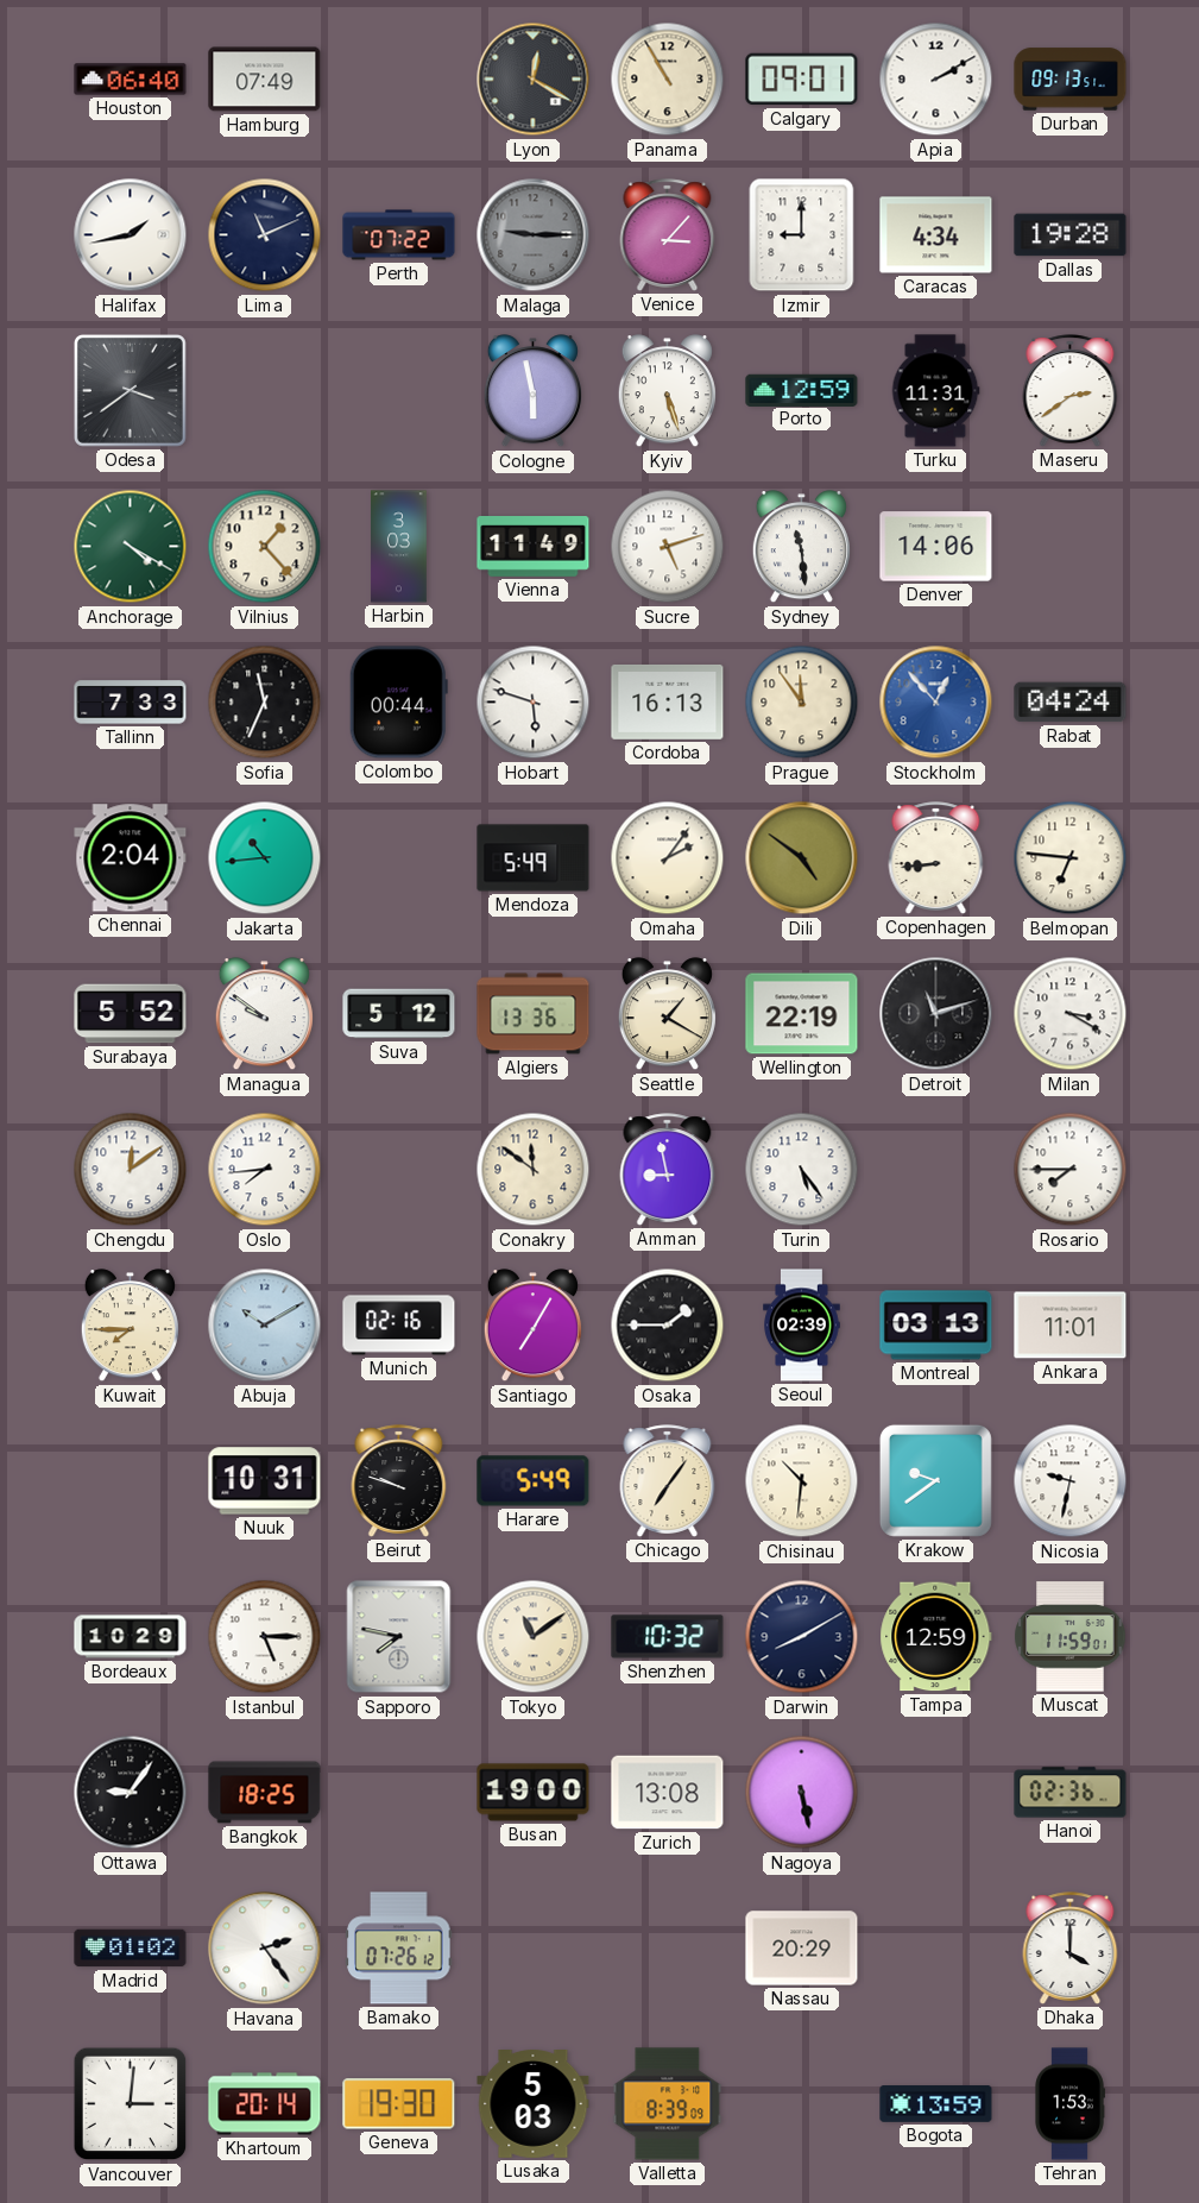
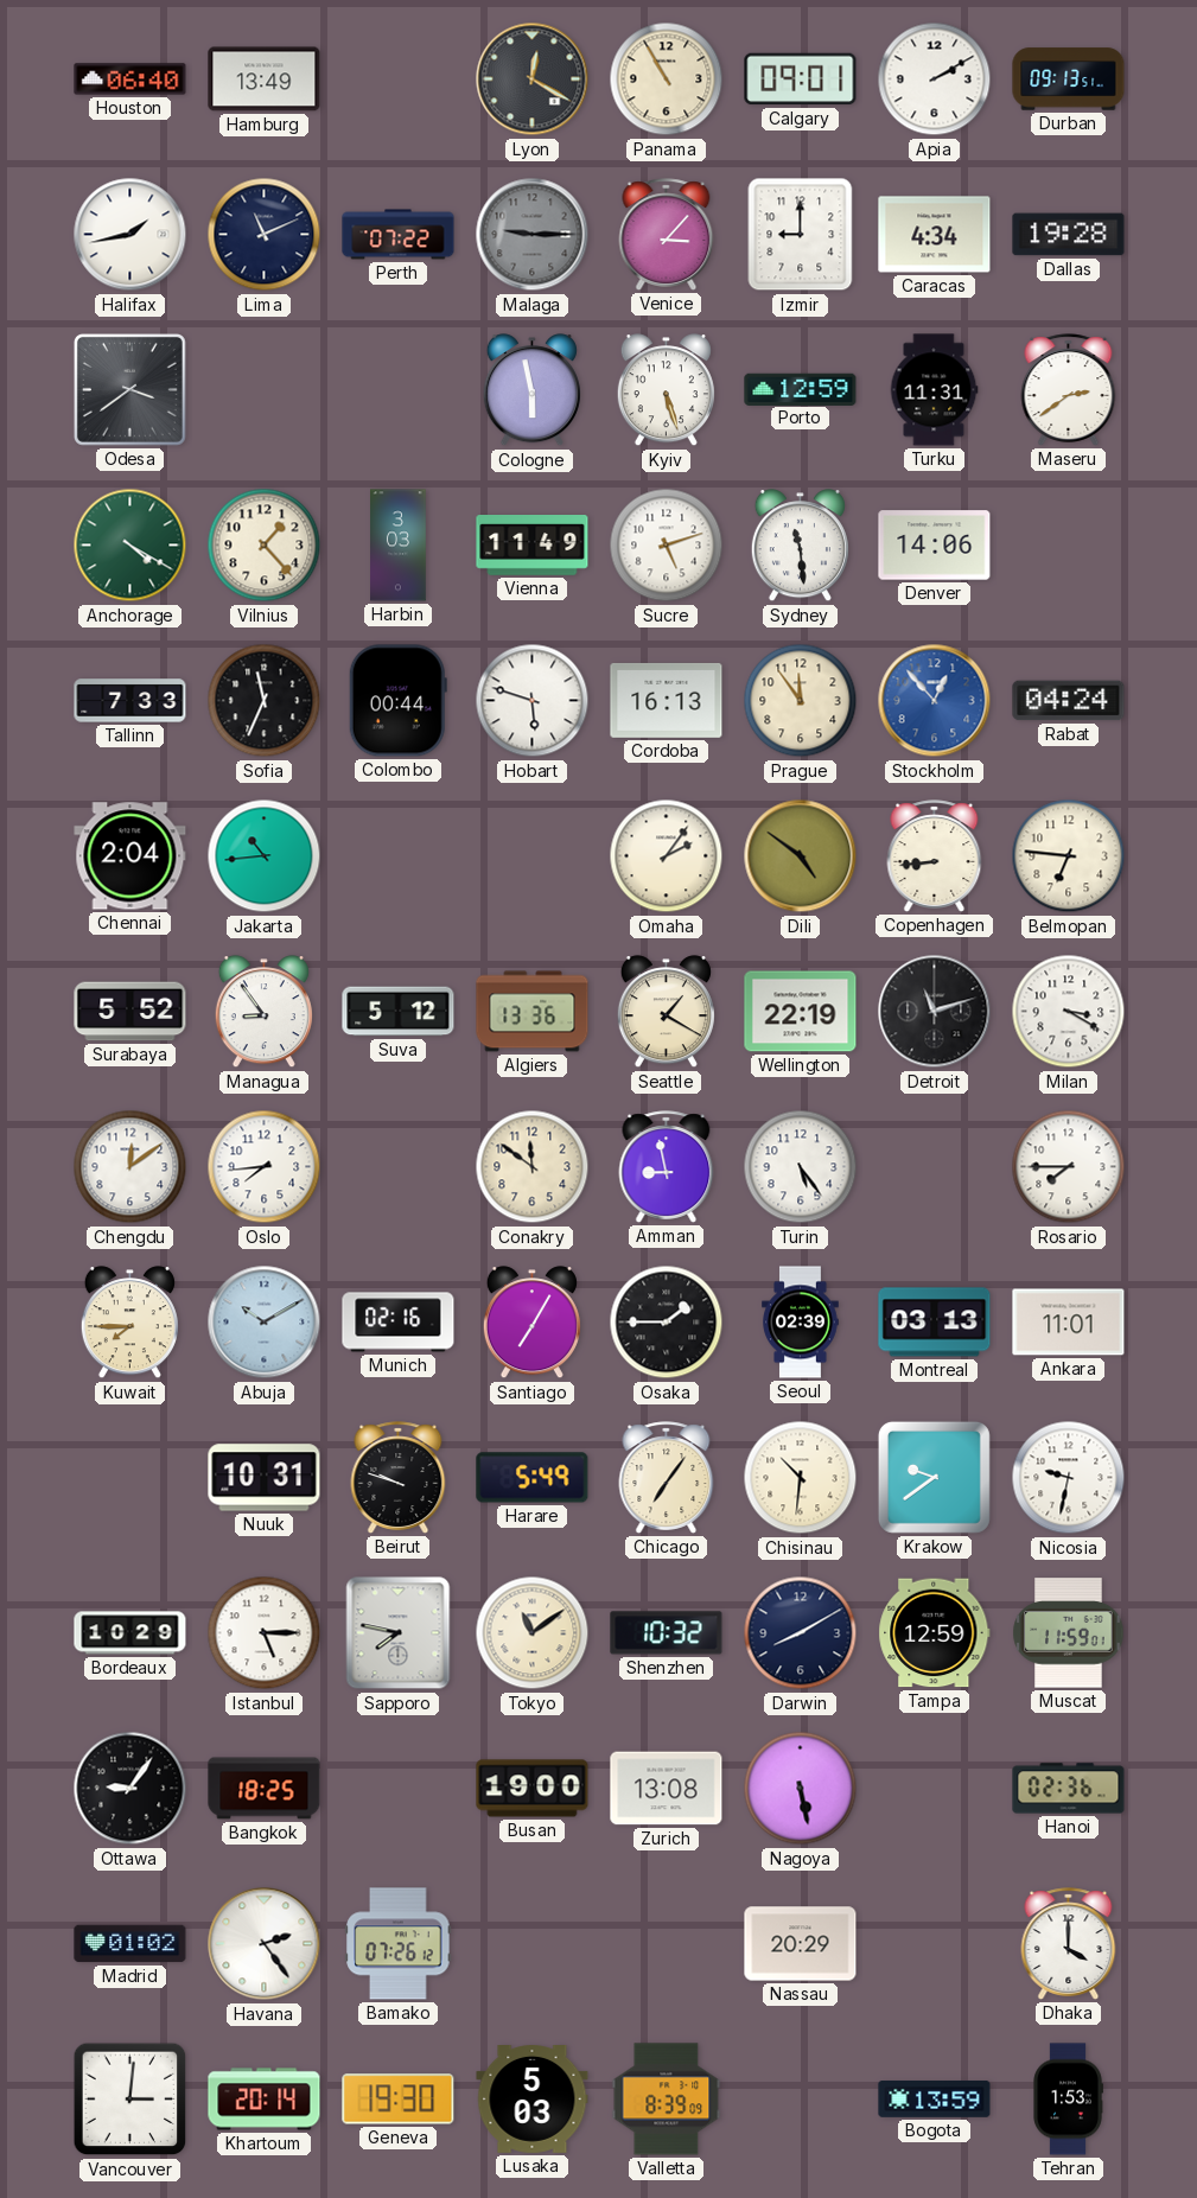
Hamburg: 07:49 -> 13:49
Mendoza: 5:49 -> none
Managua: 9:51 -> 8:54
